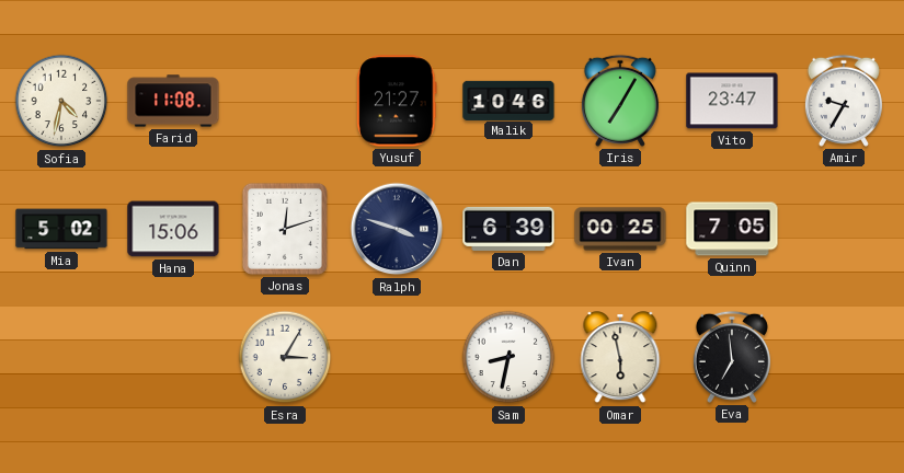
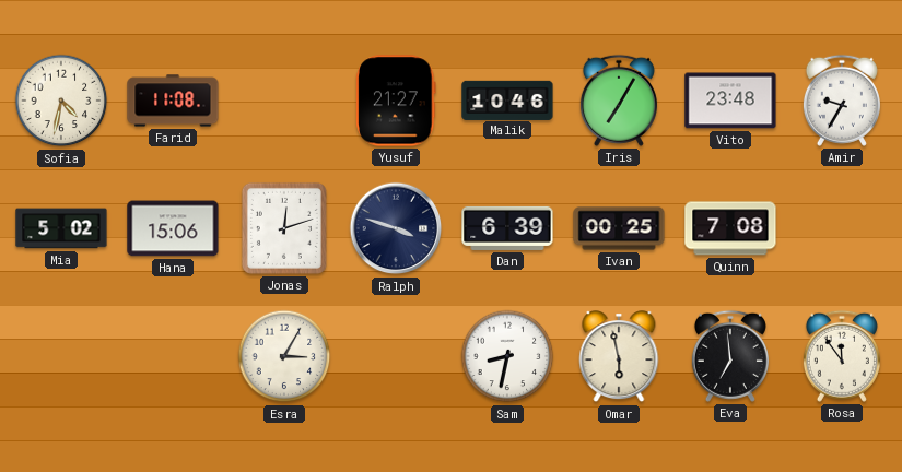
Vito: 23:47 -> 23:48
Quinn: 7:05 -> 7:08
Rosa: none -> 11:54
